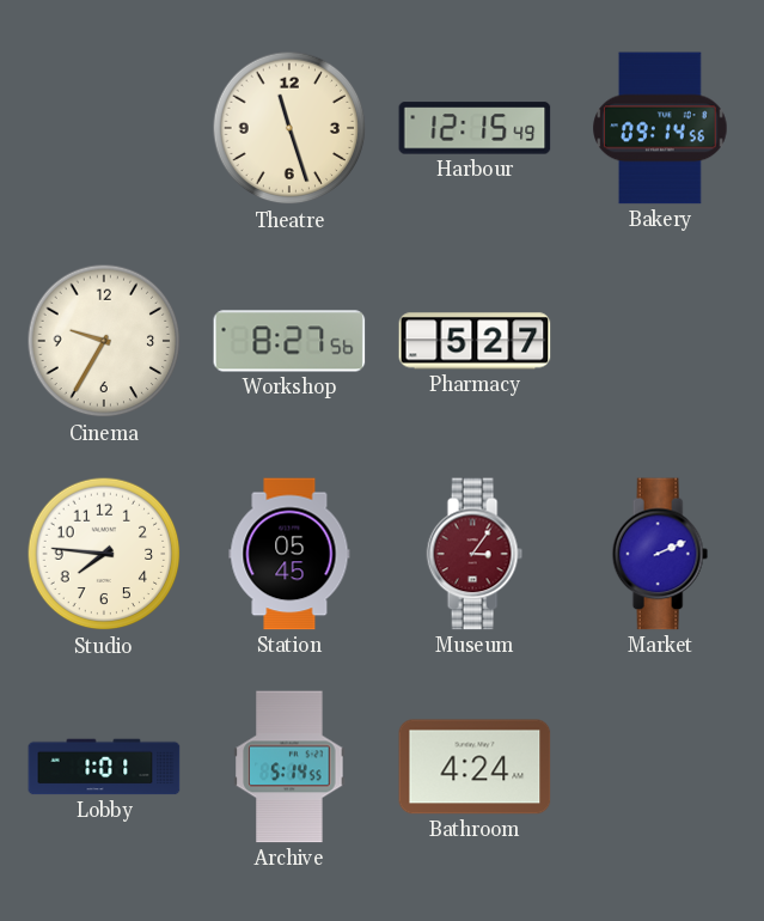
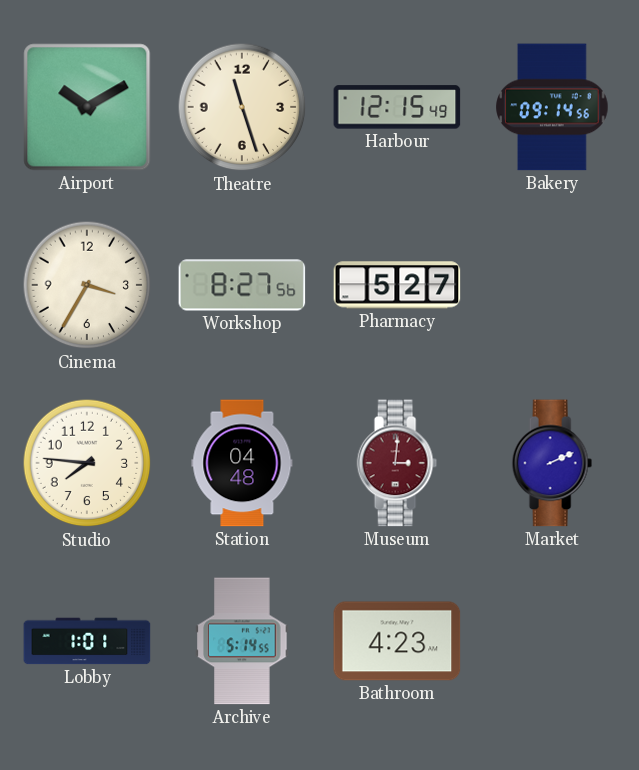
Airport: none -> 10:10
Cinema: 9:35 -> 3:35
Station: 05:45 -> 04:48
Museum: 3:06 -> 3:01
Bathroom: 4:24 -> 4:23
